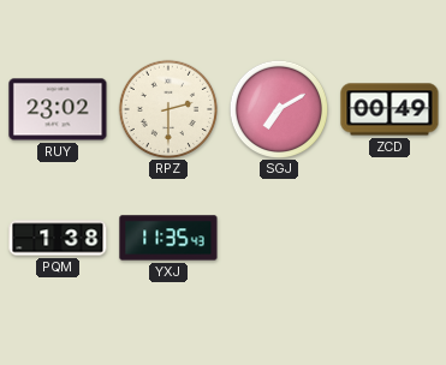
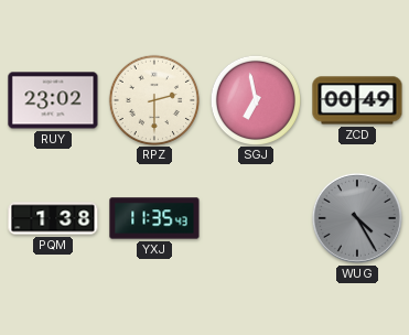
SGJ: 7:10 -> 6:58
WUG: none -> 4:25
